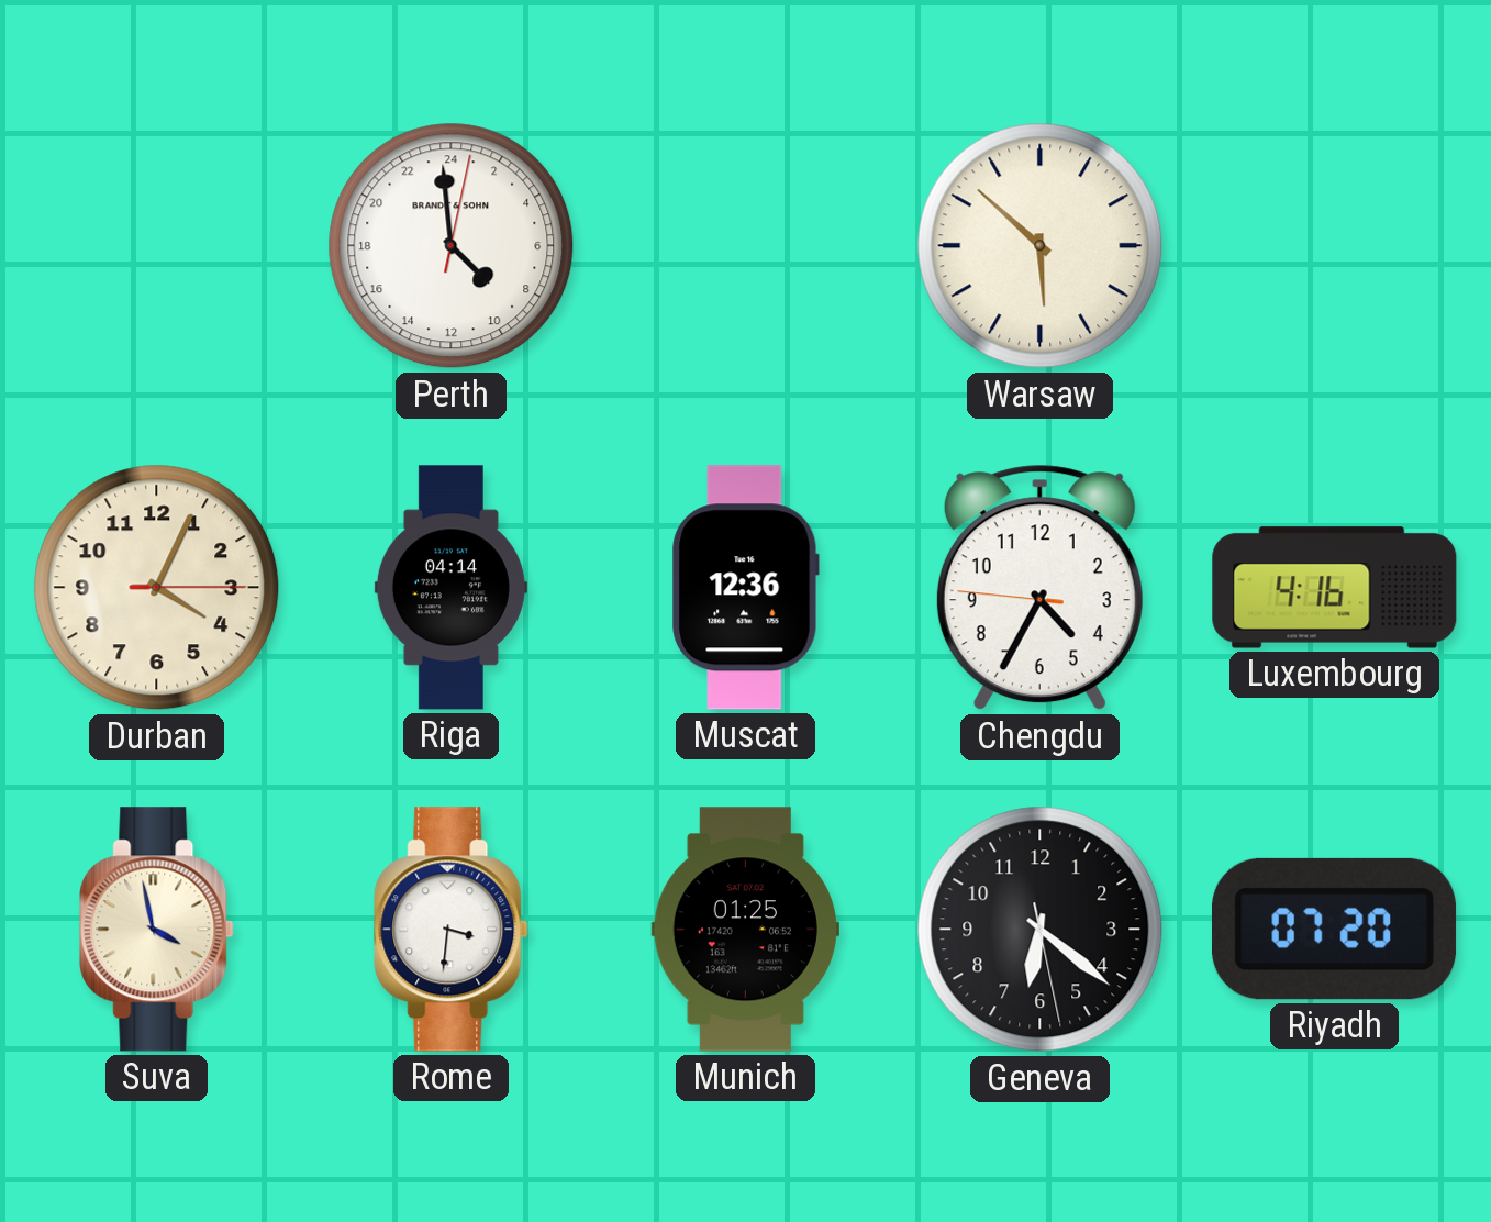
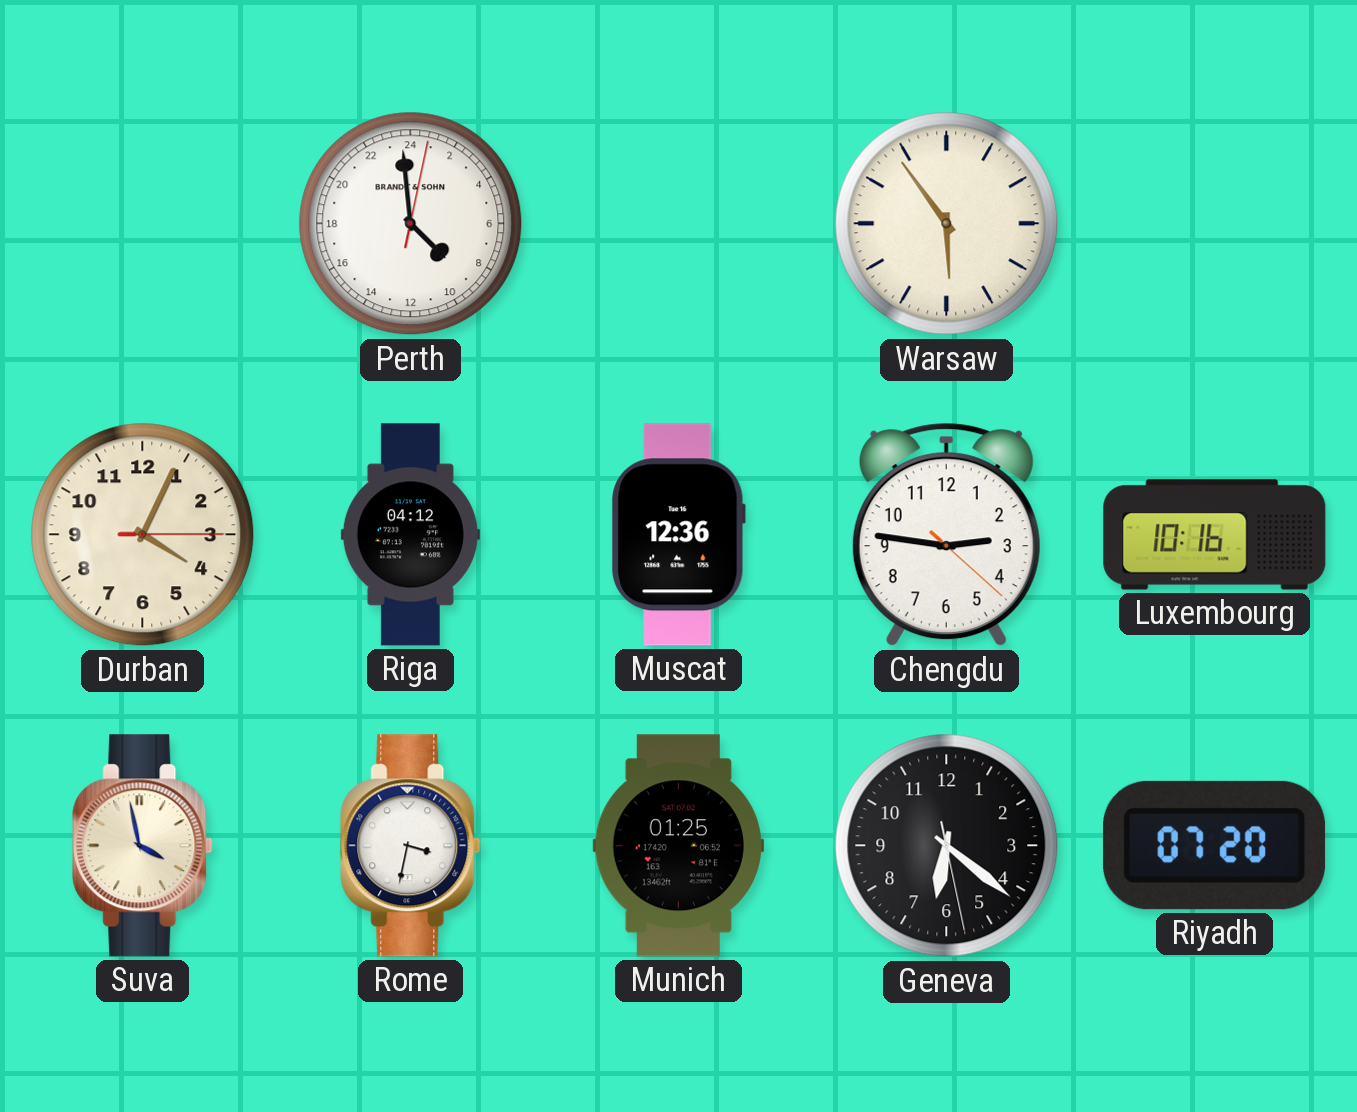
Warsaw: 5:52 -> 5:54
Riga: 04:14 -> 04:12
Chengdu: 4:34 -> 2:46
Luxembourg: 4:16 -> 10:16
Rome: 3:31 -> 3:32
